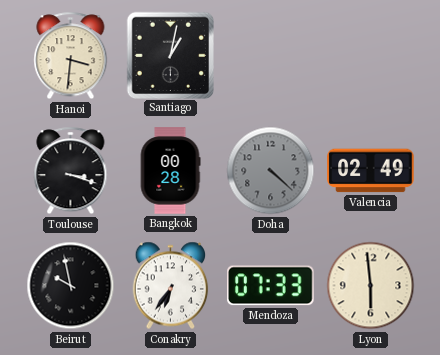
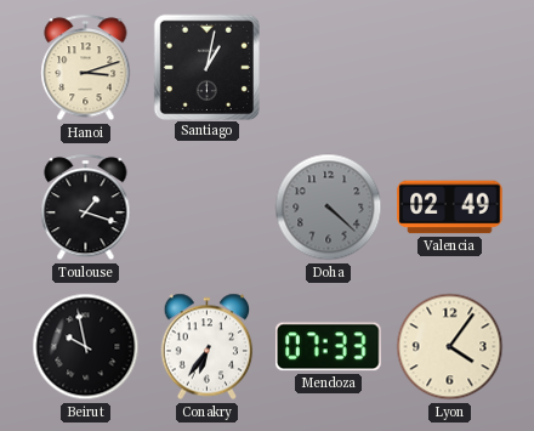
Hanoi: 3:31 -> 3:12
Toulouse: 3:18 -> 1:18
Bangkok: 00:28 -> none
Lyon: 5:59 -> 4:06
